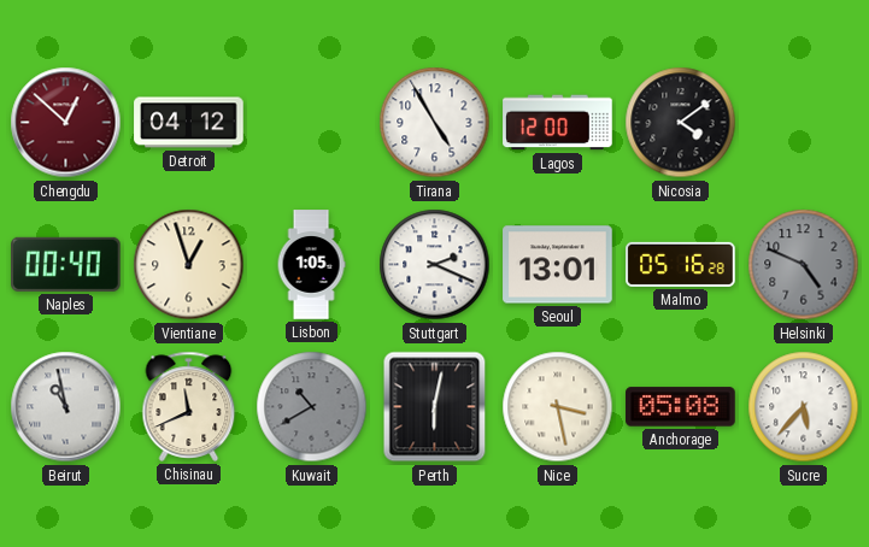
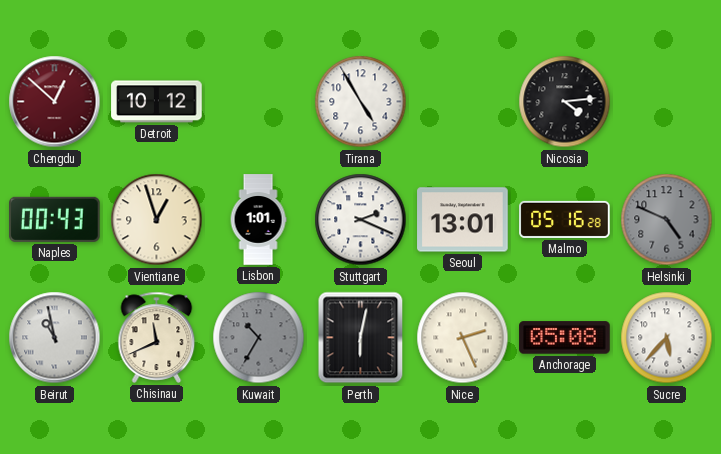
Detroit: 04:12 -> 10:12
Lagos: 12:00 -> none
Nicosia: 4:09 -> 4:14
Naples: 00:40 -> 00:43
Lisbon: 1:05 -> 1:01
Kuwait: 10:40 -> 10:35
Nice: 3:28 -> 2:26
